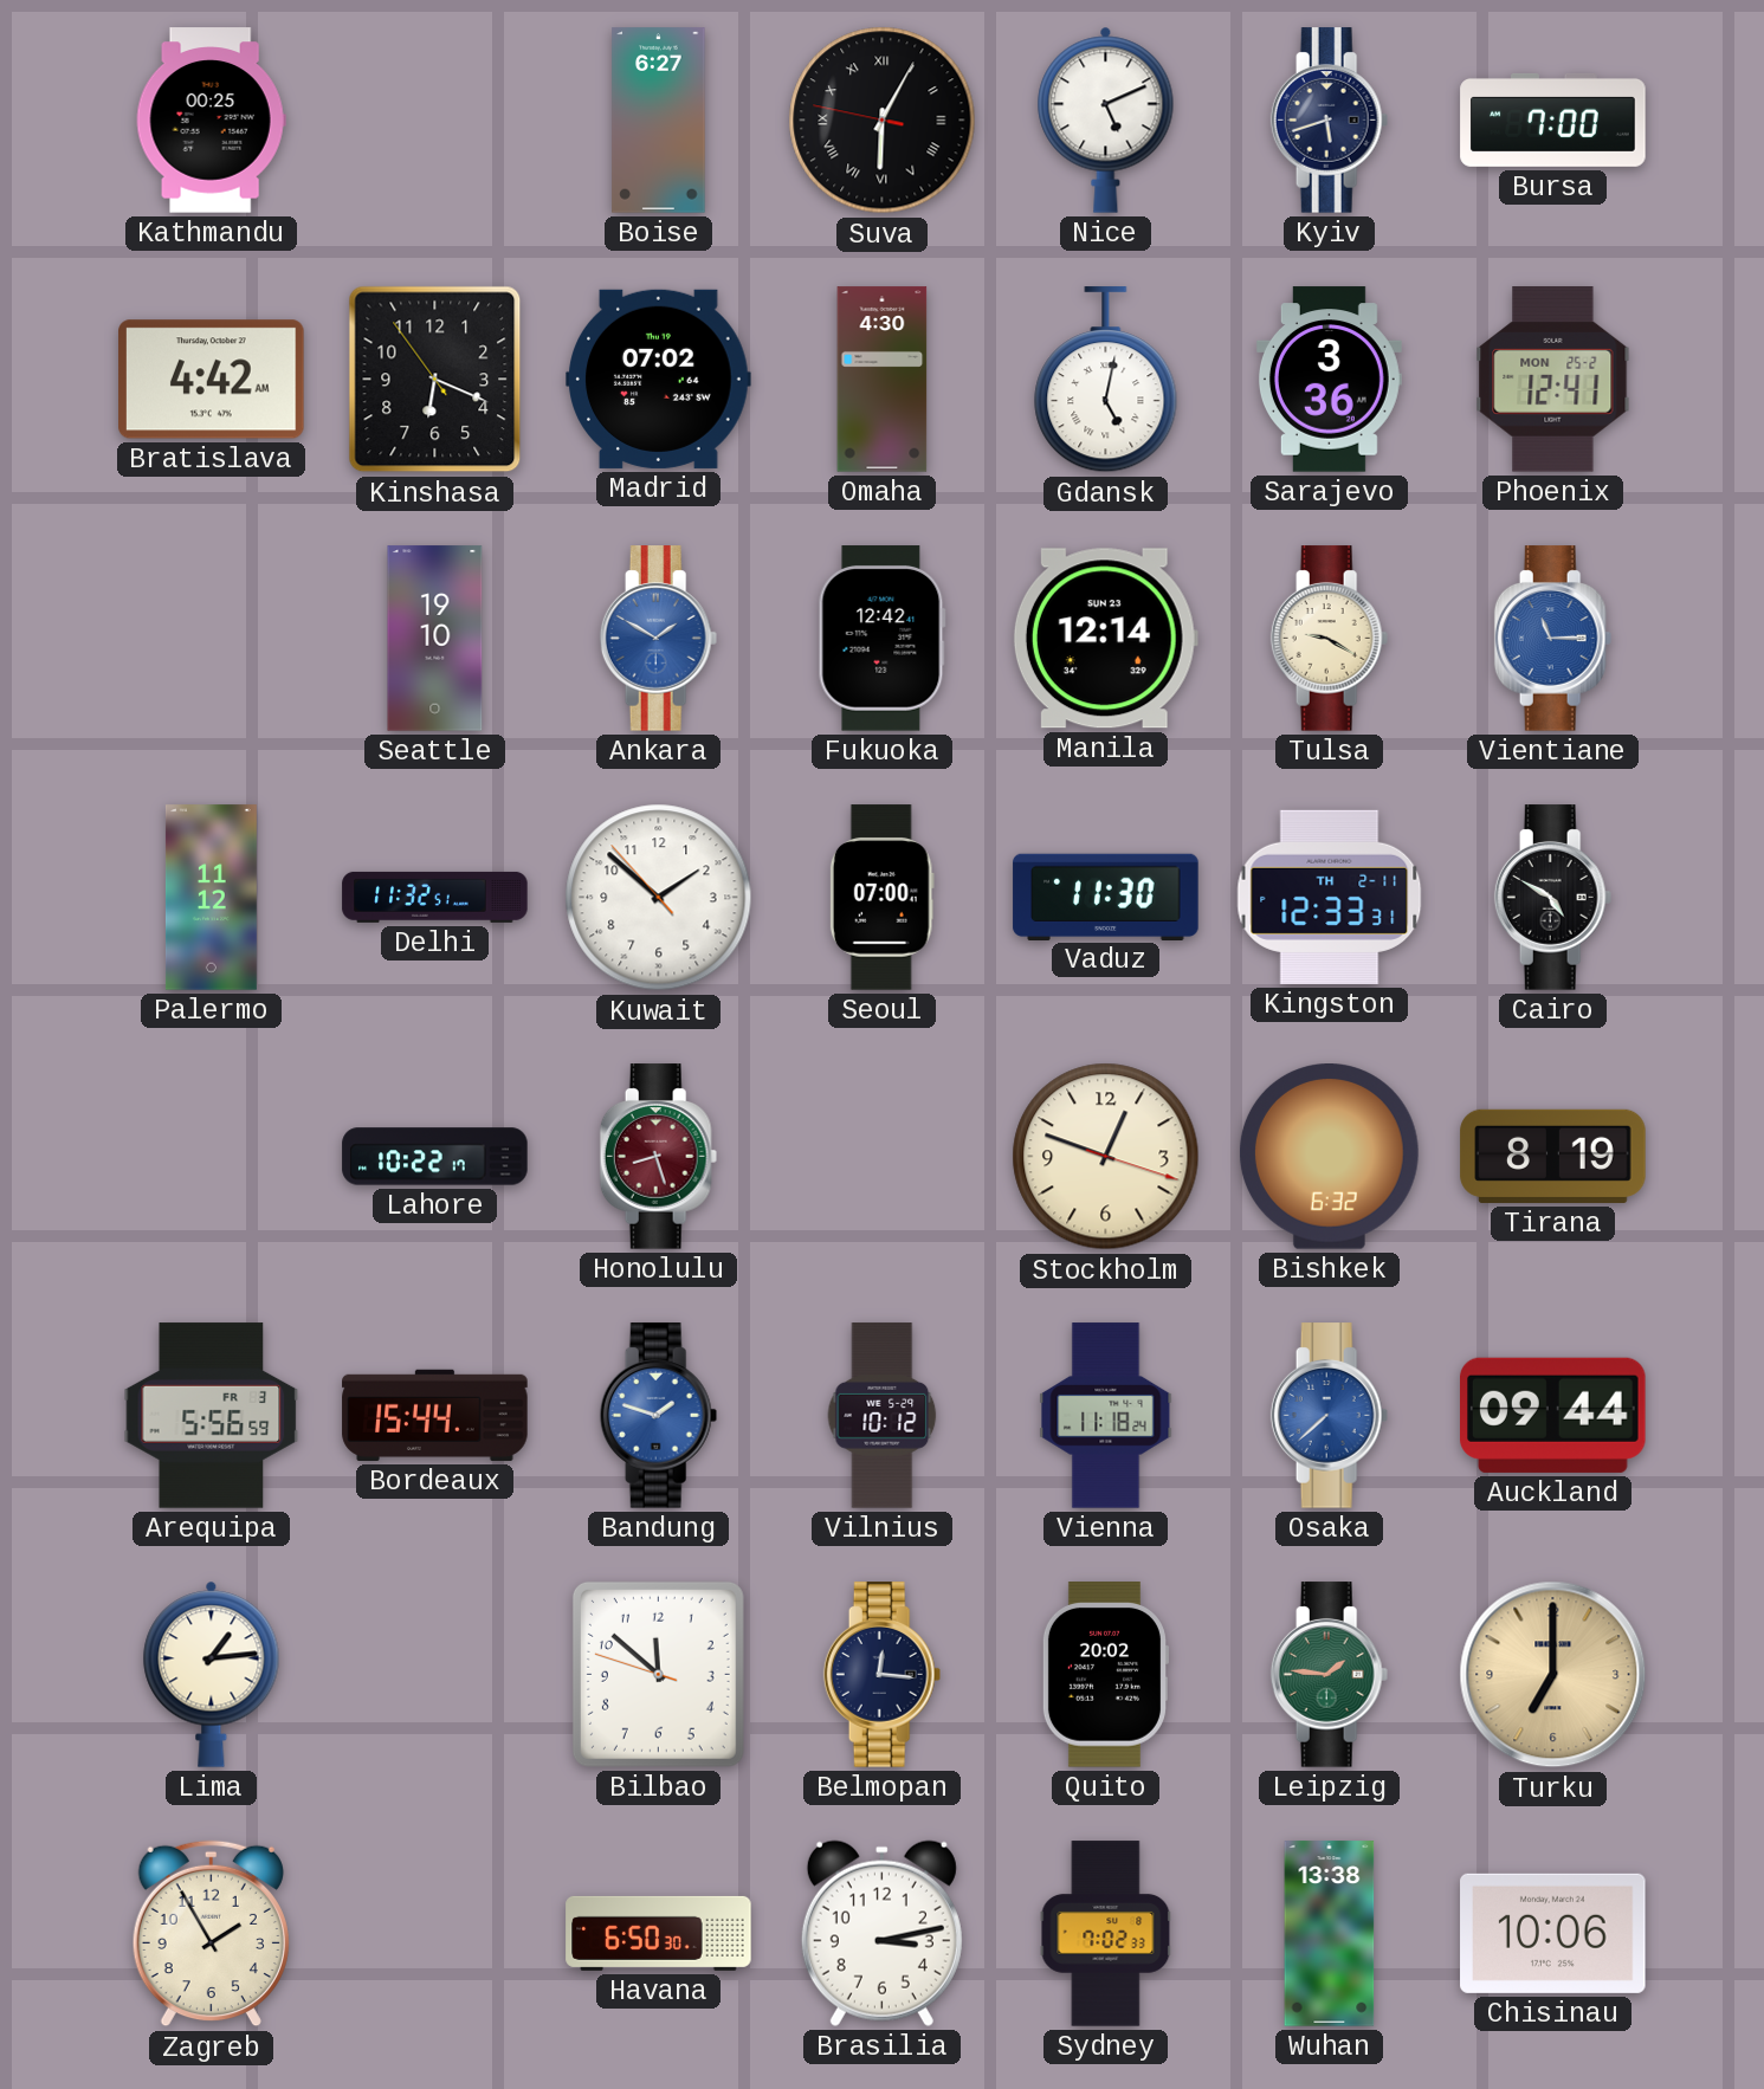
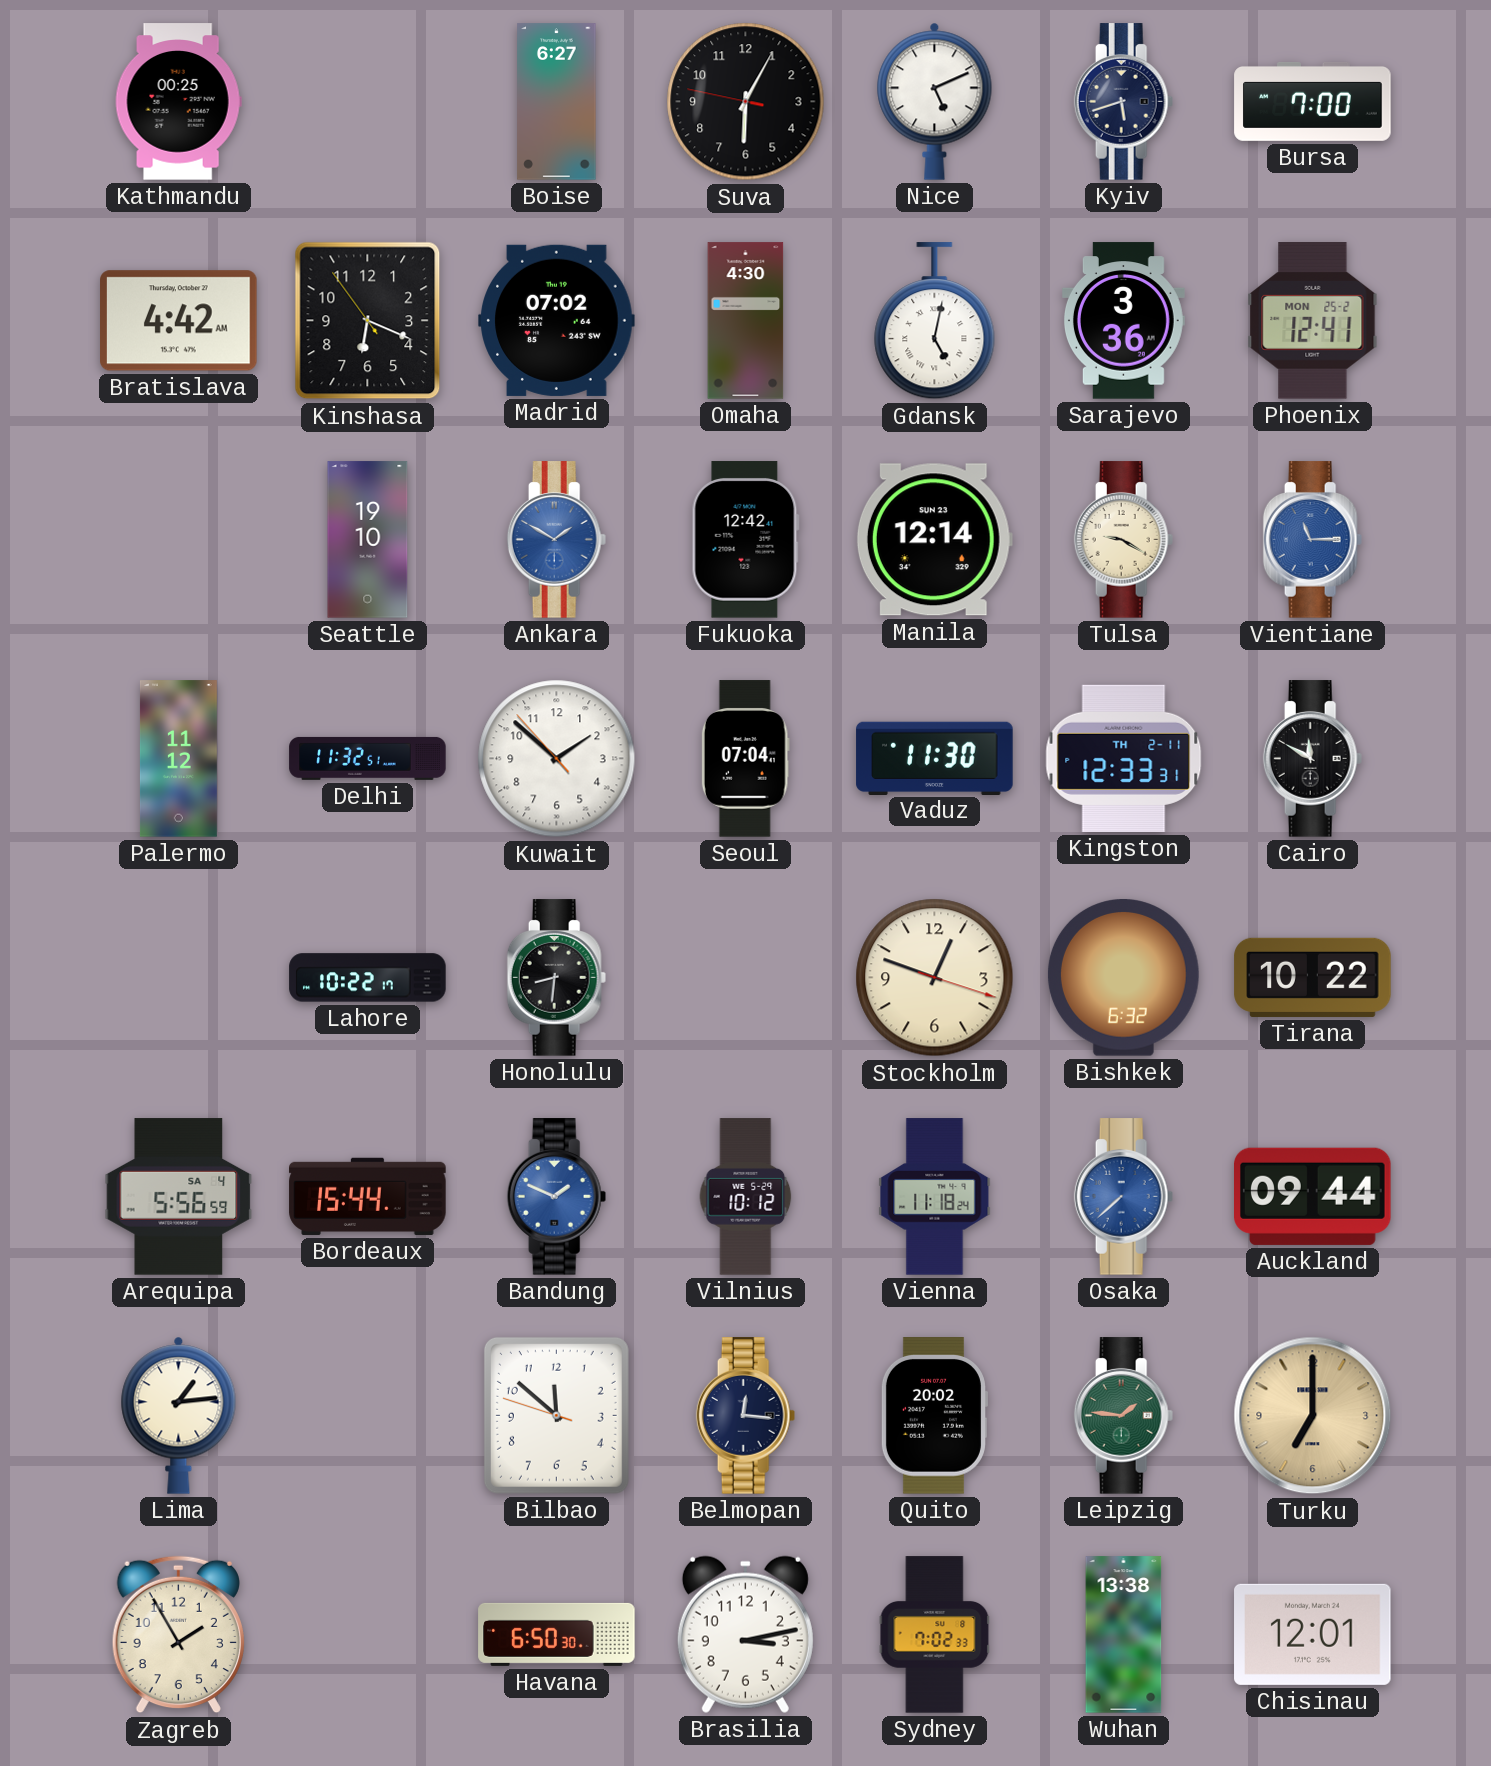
Suva numerals: Roman -> Arabic
Seoul: 07:00 -> 07:04
Cairo: 4:50 -> 11:50
Honolulu: 8:27 -> 8:31
Honolulu dial: burgundy -> black
Tirana: 8:19 -> 10:22
Arequipa date: FR 3 -> SA 4
Bandung: 1:48 -> 1:49
Chisinau: 10:06 -> 12:01
